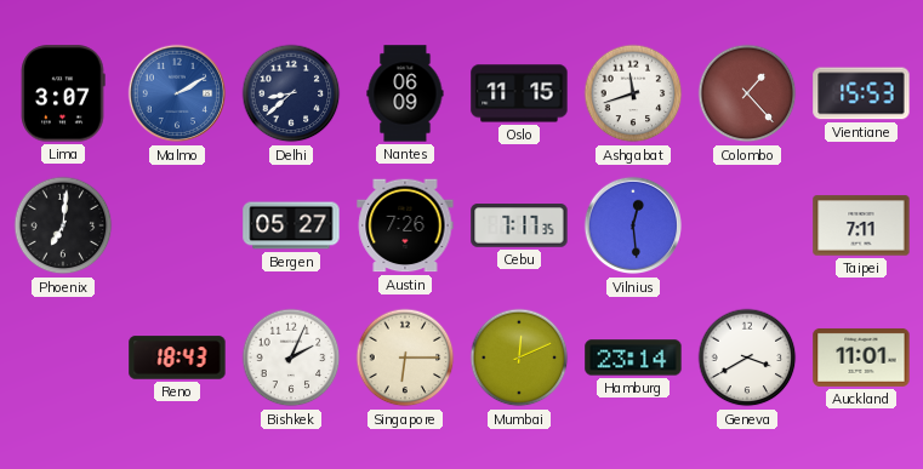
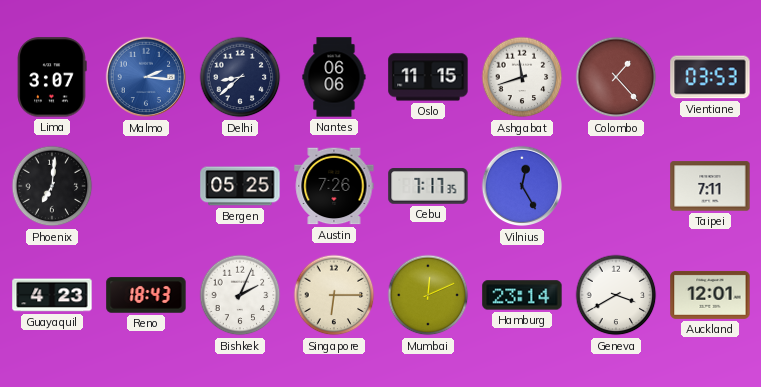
Malmo: 2:10 -> 2:16
Nantes: 06:09 -> 06:06
Vientiane: 15:53 -> 03:53
Bergen: 05:27 -> 05:25
Vilnius: 12:29 -> 12:25
Guayaquil: none -> 4:23
Auckland: 11:01 -> 12:01
